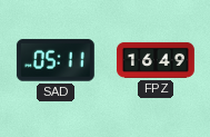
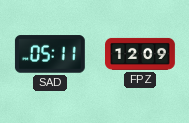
FPZ: 16:49 -> 12:09
